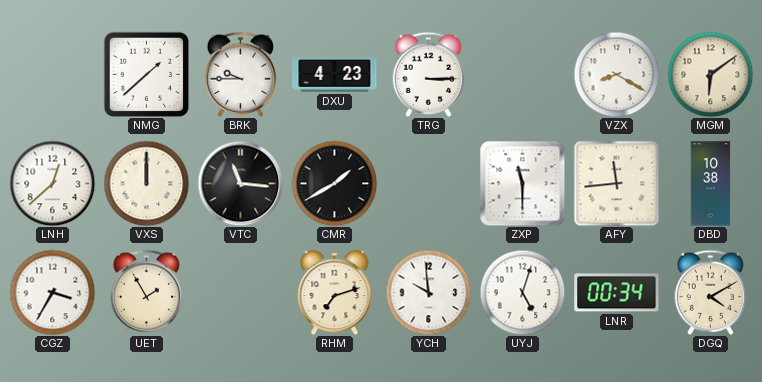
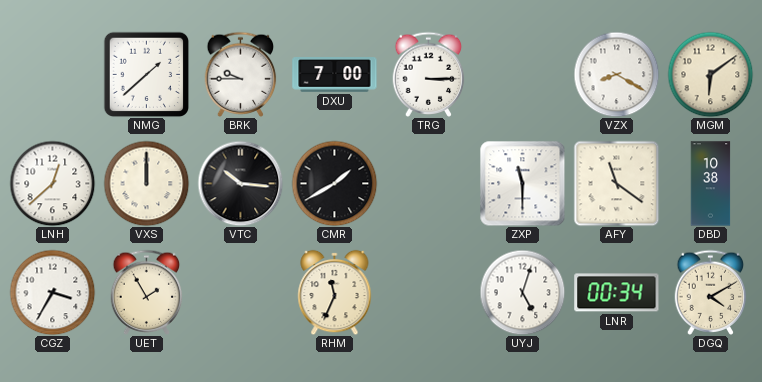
DXU: 4:23 -> 7:00
VTC: 11:16 -> 10:16
AFY: 11:44 -> 11:21
RHM: 7:12 -> 11:34
YCH: 9:59 -> none
